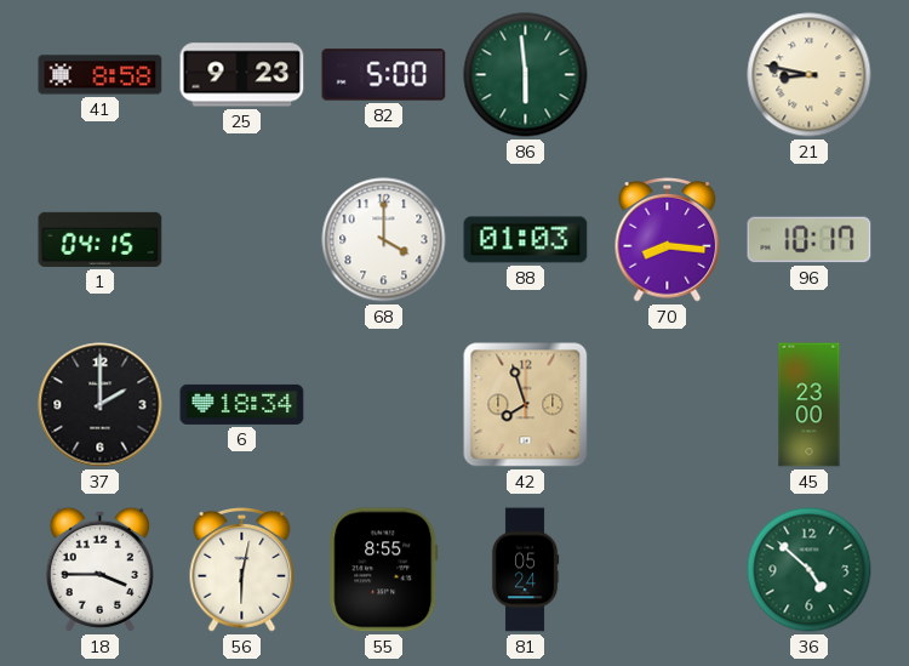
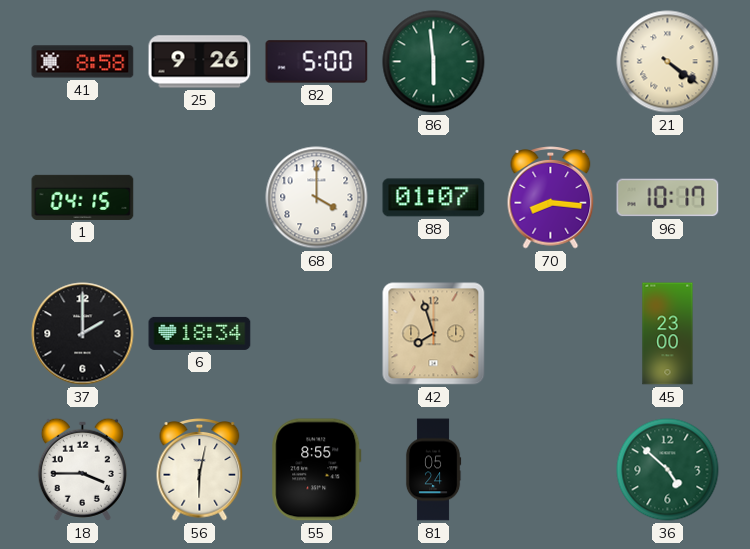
25: 9:23 -> 9:26
21: 8:47 -> 4:21
88: 01:03 -> 01:07
